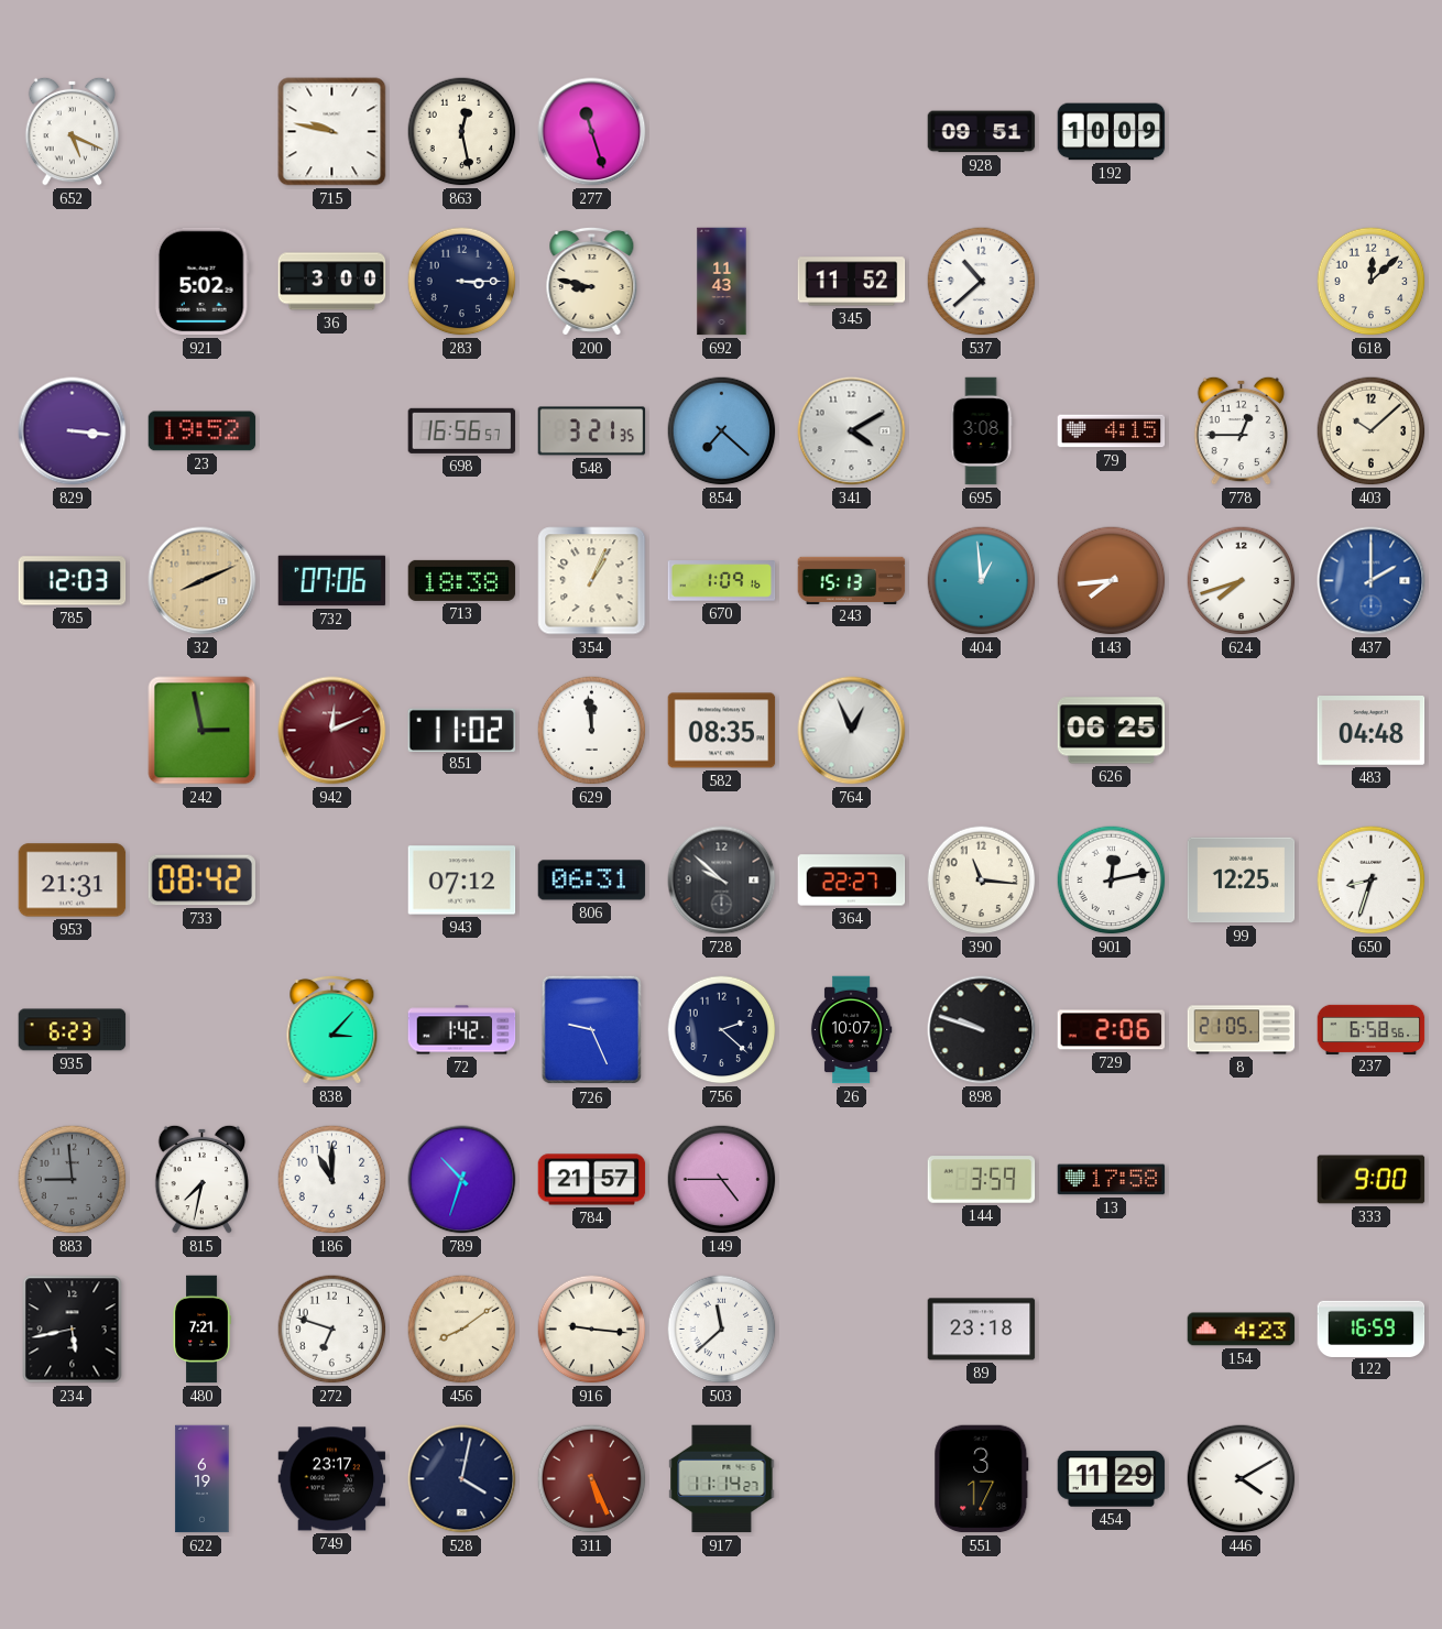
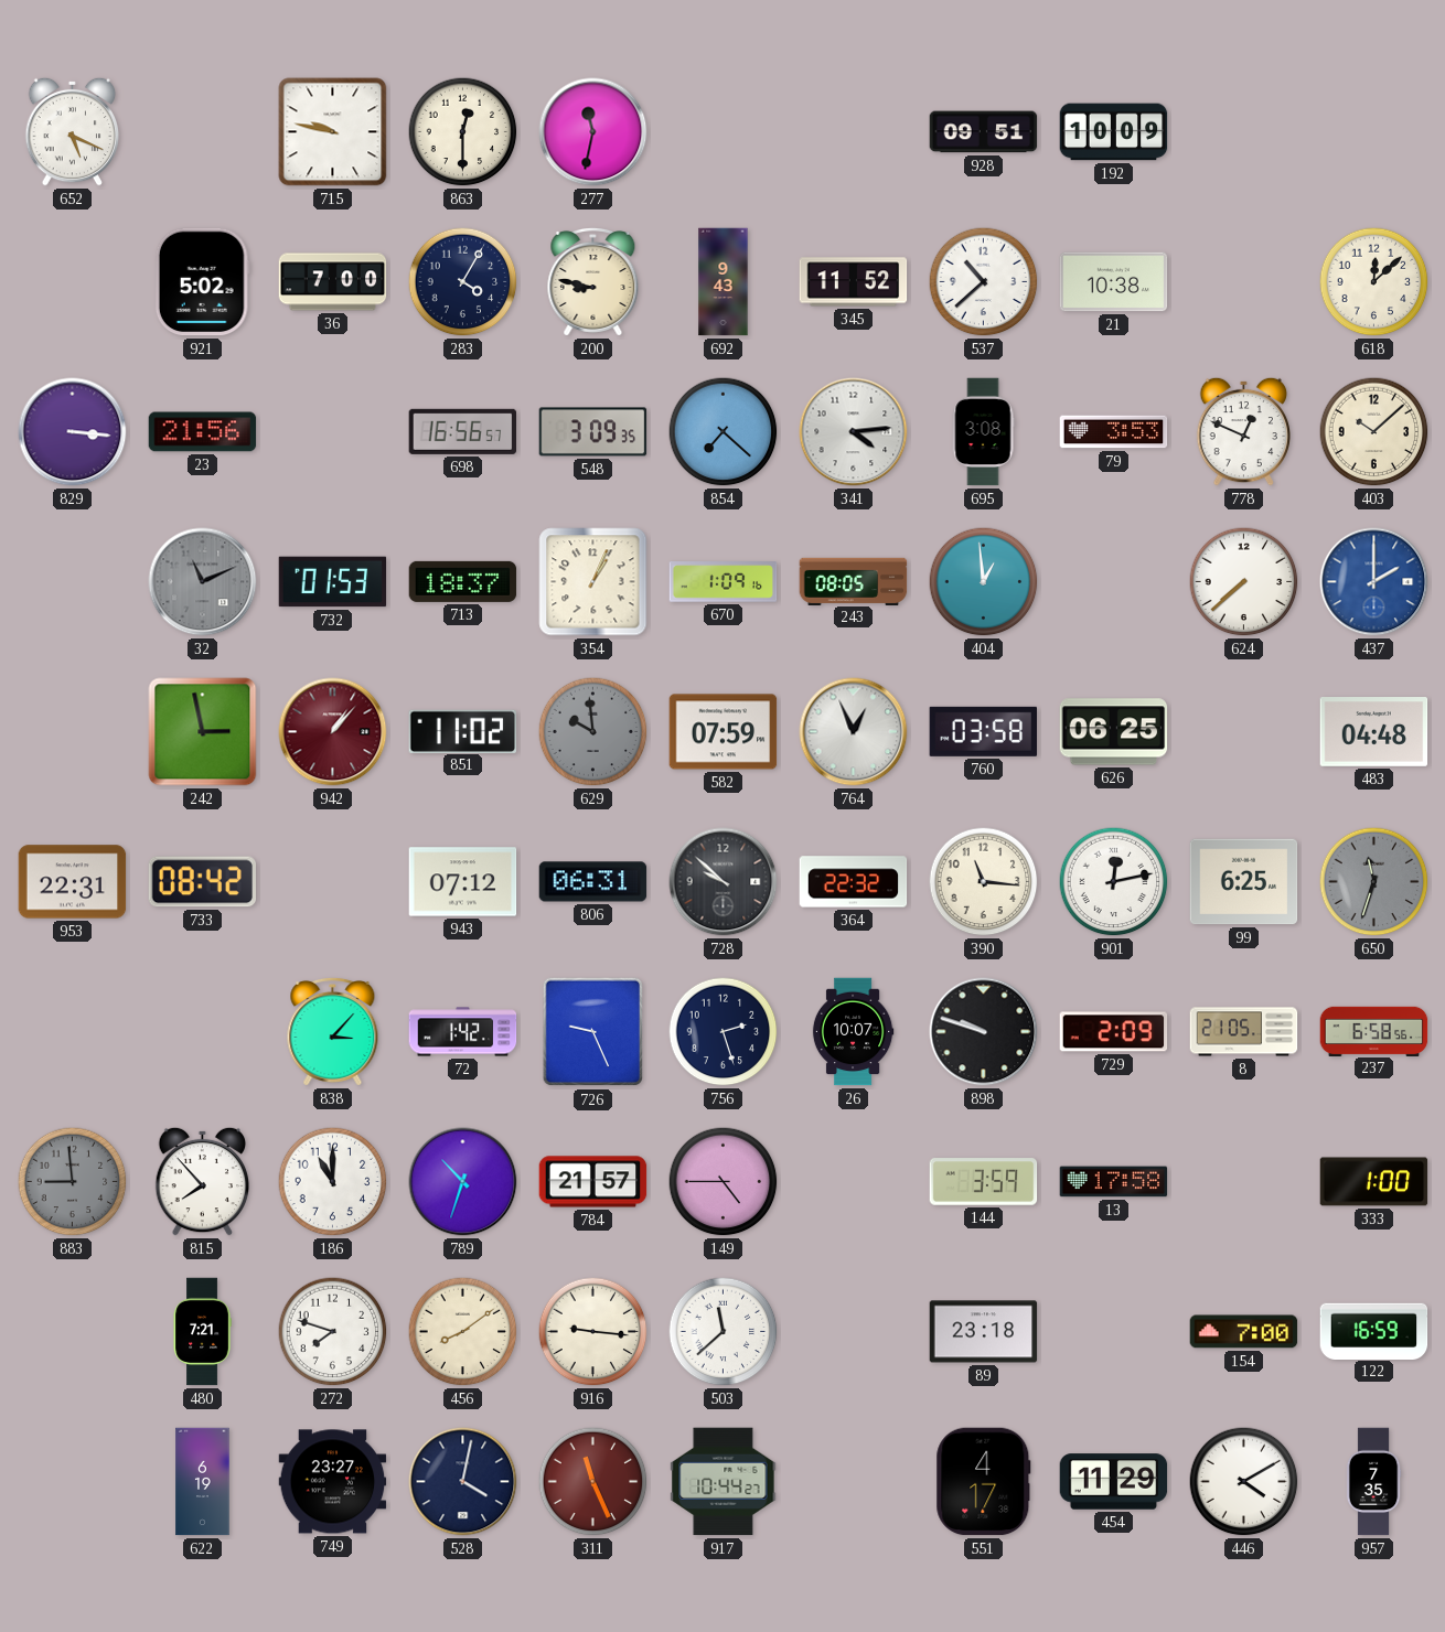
863: 12:28 -> 12:30
277: 11:27 -> 11:32
36: 3:00 -> 7:00
283: 3:15 -> 4:05
692: 11:43 -> 9:43
21: none -> 10:38
23: 19:52 -> 21:56
548: 3:21 -> 3:09
341: 4:10 -> 4:14
79: 4:15 -> 3:53
778: 12:45 -> 12:49
785: 12:03 -> none
32: 8:11 -> 11:11
32 dial: champagne -> grey
732: 07:06 -> 01:53
713: 18:38 -> 18:37
243: 15:13 -> 08:05
143: 7:44 -> none
624: 7:42 -> 7:38
942: 12:11 -> 1:07
629: 11:59 -> 9:59
629 dial: white -> grey
582: 08:35 -> 07:59
760: none -> 03:58
953: 21:31 -> 22:31
364: 22:27 -> 22:32
99: 12:25 -> 6:25
650: 8:33 -> 11:33
650 dial: white -> grey
935: 6:23 -> none
756: 2:22 -> 2:27
729: 2:06 -> 2:09
815: 7:32 -> 7:53
333: 9:00 -> 1:00
234: 5:43 -> none
272: 6:48 -> 7:48
154: 4:23 -> 7:00
749: 23:17 -> 23:27
311: 5:26 -> 11:26
917: 11:14 -> 10:44
551: 3:17 -> 4:17
957: none -> 7:35
